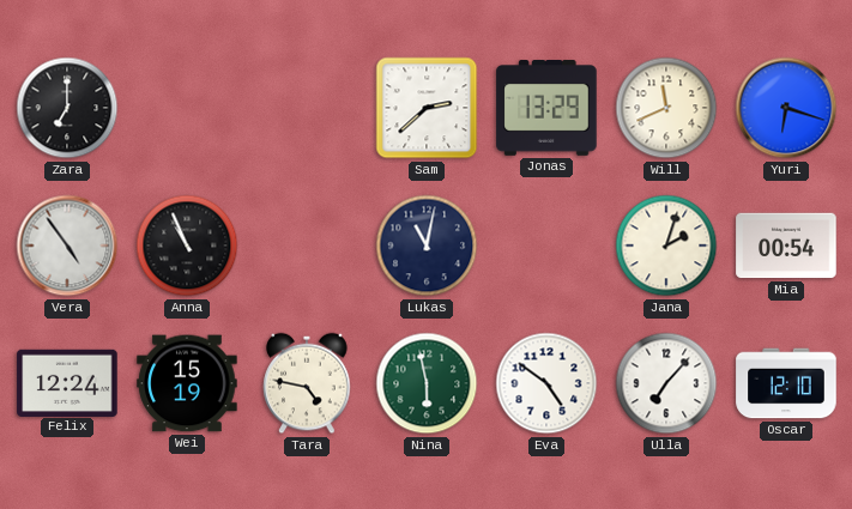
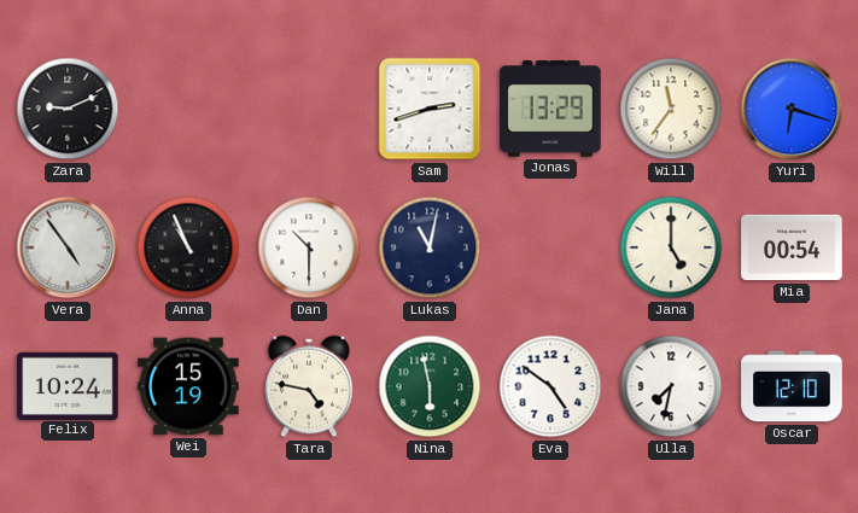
Zara: 7:00 -> 9:11
Sam: 2:38 -> 2:42
Will: 11:41 -> 11:36
Dan: none -> 10:30
Jana: 2:03 -> 5:00
Felix: 12:24 -> 10:24
Ulla: 7:07 -> 7:32
